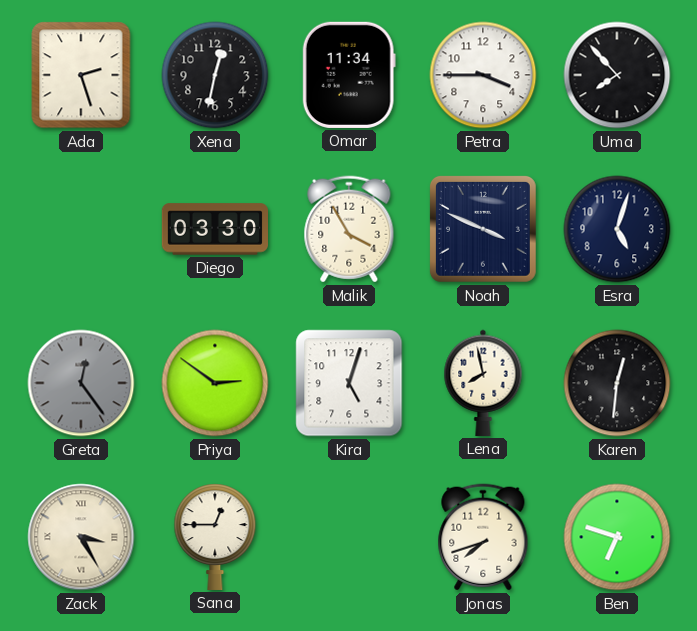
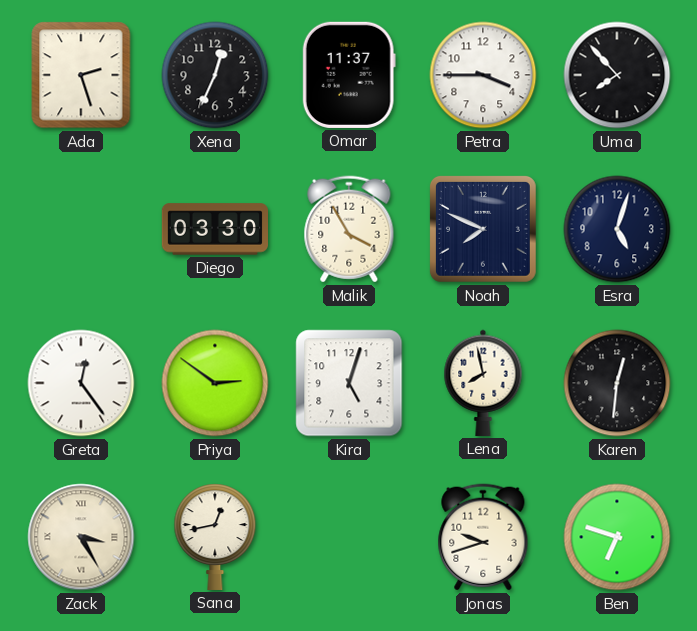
Xena: 12:32 -> 12:34
Omar: 11:34 -> 11:37
Noah: 3:49 -> 7:49
Greta dial: grey -> white
Sana: 12:45 -> 12:43
Jonas: 7:42 -> 9:42
